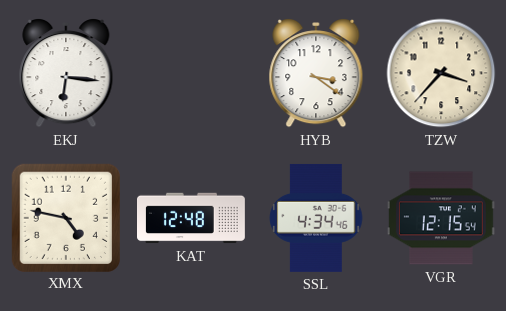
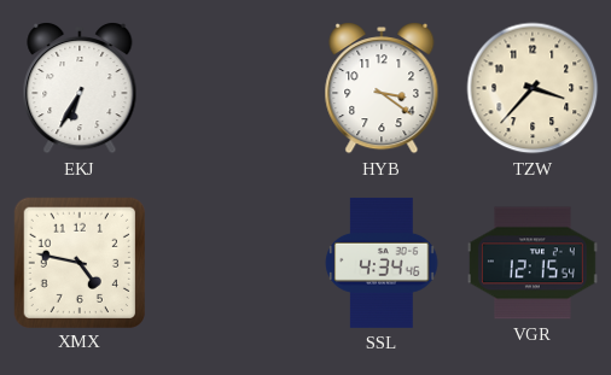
EKJ: 6:16 -> 6:35
KAT: 12:48 -> none
